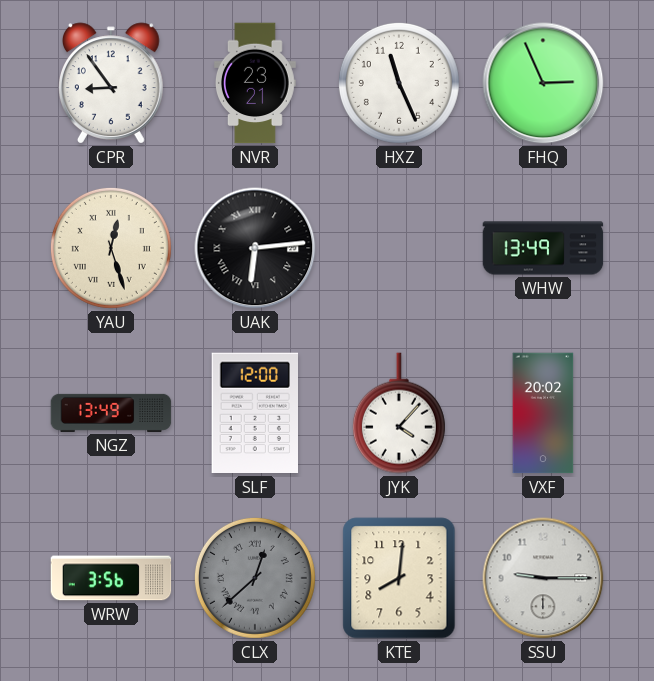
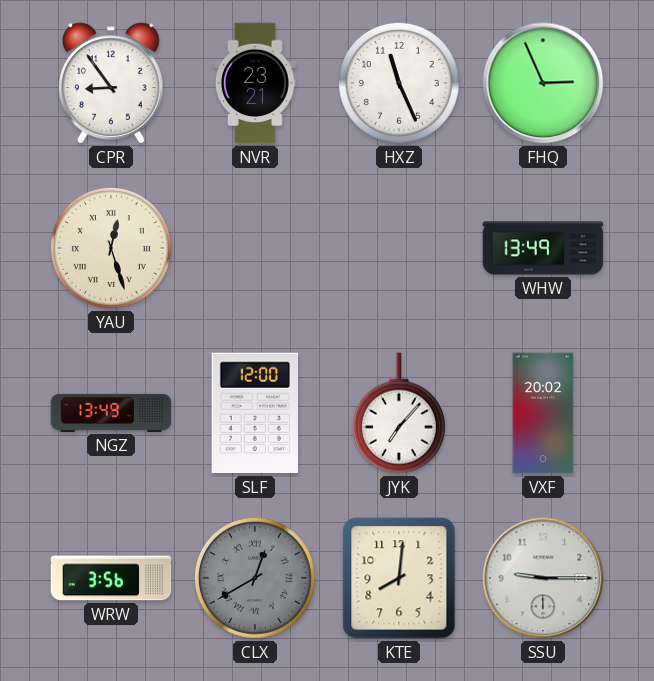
UAK: 6:14 -> none
JYK: 4:07 -> 7:07
CLX: 12:38 -> 12:40
